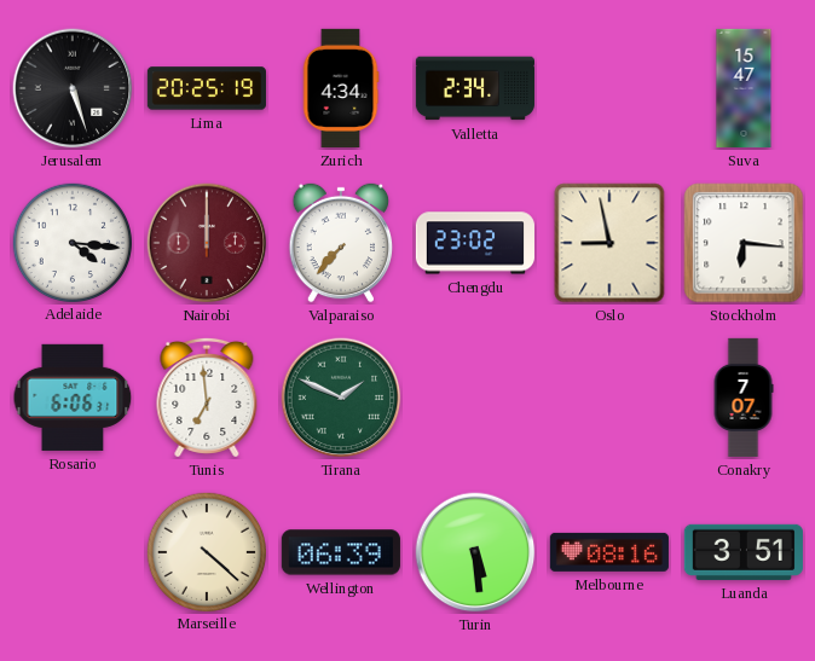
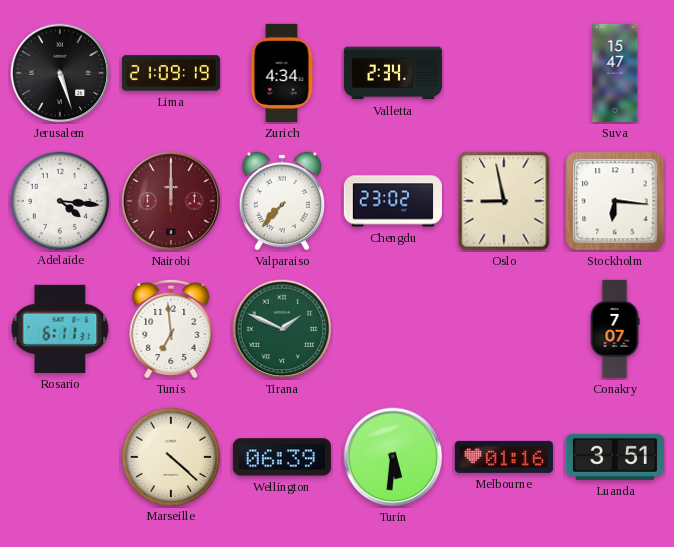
Lima: 20:25 -> 21:09
Rosario: 6:06 -> 6:11
Turin: 5:29 -> 5:31
Melbourne: 08:16 -> 01:16
